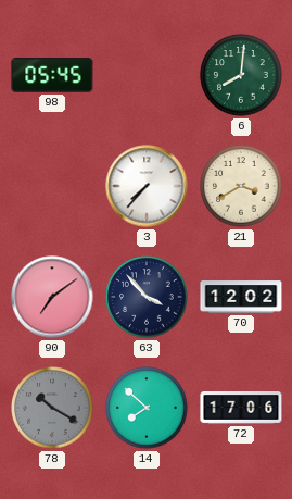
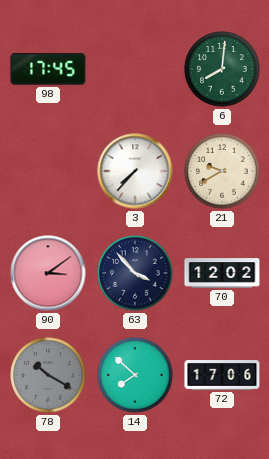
98: 05:45 -> 17:45
21: 3:40 -> 9:40
90: 7:09 -> 3:09
